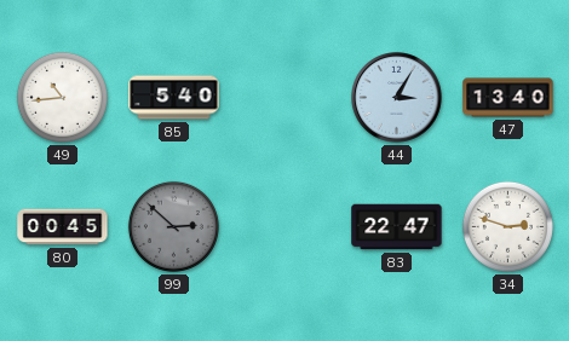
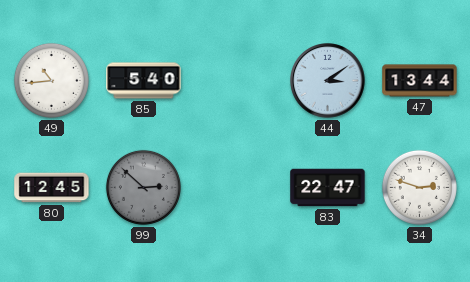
44: 3:05 -> 3:09
47: 13:40 -> 13:44
80: 00:45 -> 12:45
